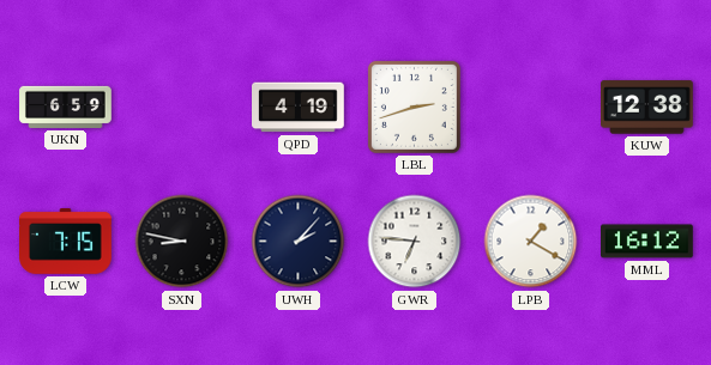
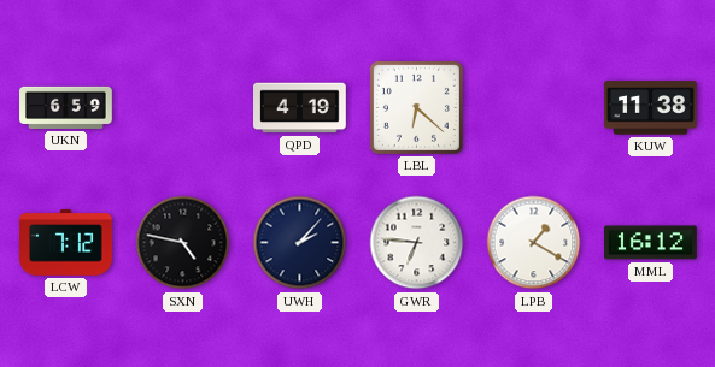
LBL: 2:42 -> 6:22
KUW: 12:38 -> 11:38
LCW: 7:15 -> 7:12
SXN: 8:47 -> 4:47
